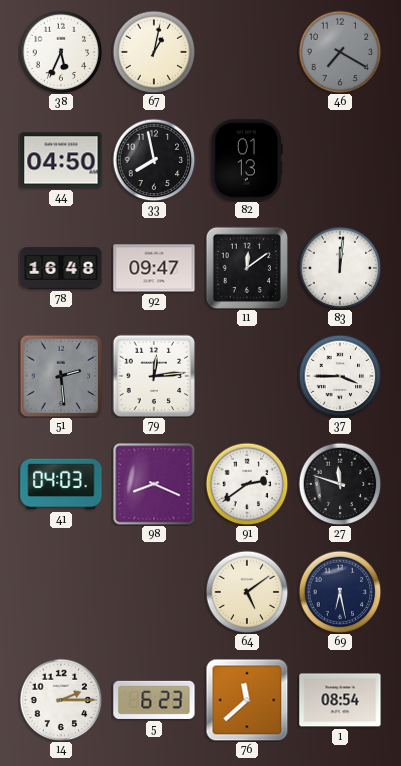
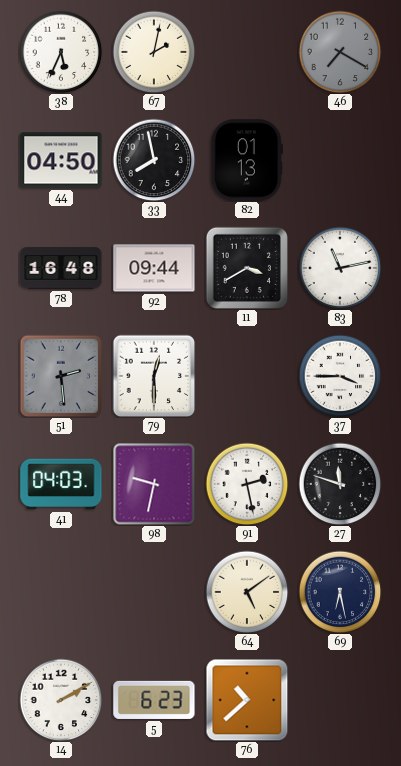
67: 1:02 -> 2:02
92: 09:47 -> 09:44
11: 12:09 -> 3:40
83: 12:01 -> 11:13
79: 12:14 -> 12:30
98: 8:19 -> 9:32
91: 2:39 -> 2:28
14: 2:15 -> 2:10
76: 11:38 -> 10:38
1: 08:54 -> none
